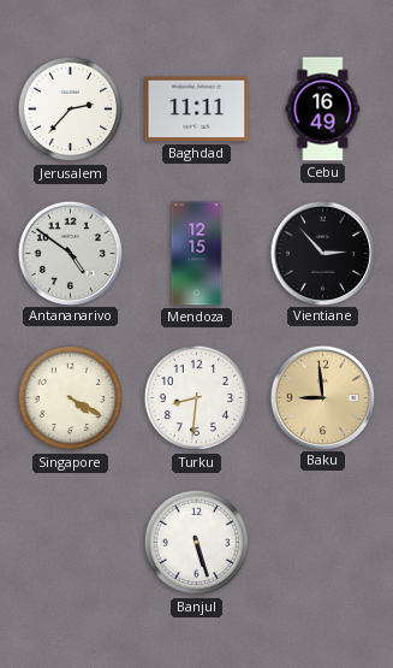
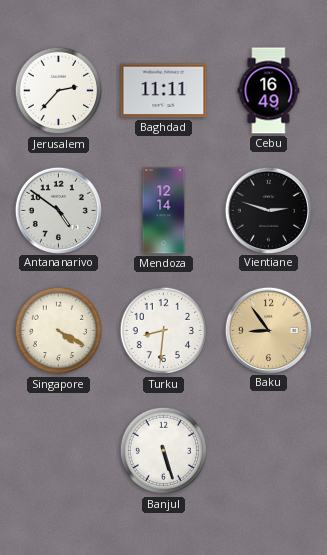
Mendoza: 12:15 -> 12:14
Vientiane: 2:53 -> 2:48
Baku: 8:59 -> 8:54
